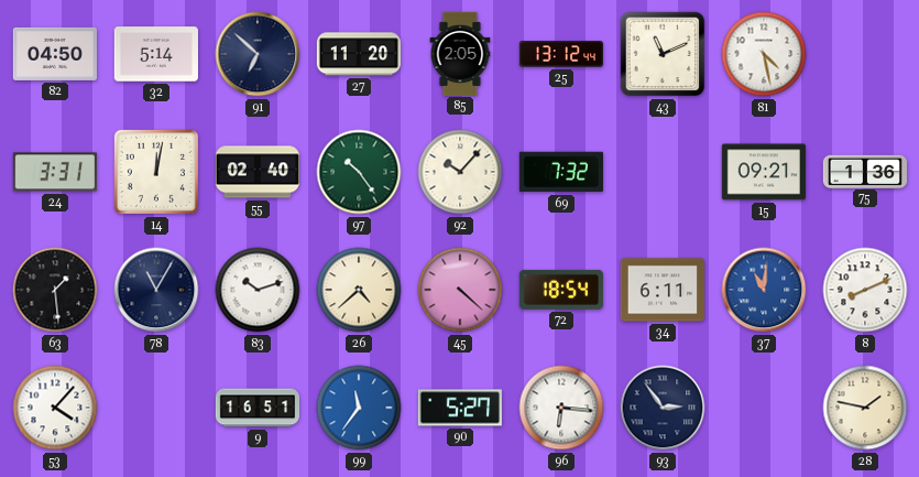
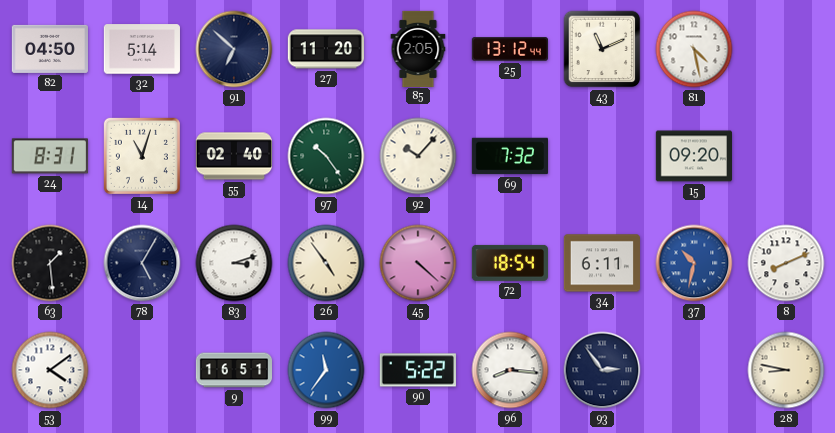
24: 3:31 -> 8:31
14: 12:02 -> 11:03
15: 09:21 -> 09:20
75: 1:36 -> none
78: 11:05 -> 5:05
83: 10:12 -> 3:12
26: 4:38 -> 4:54
37: 11:01 -> 10:32
53: 4:07 -> 4:09
90: 5:27 -> 5:22
96: 6:16 -> 8:16
28: 1:47 -> 8:47
